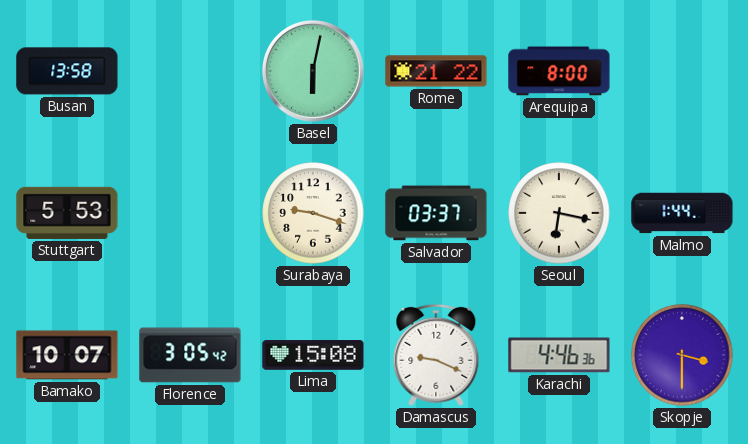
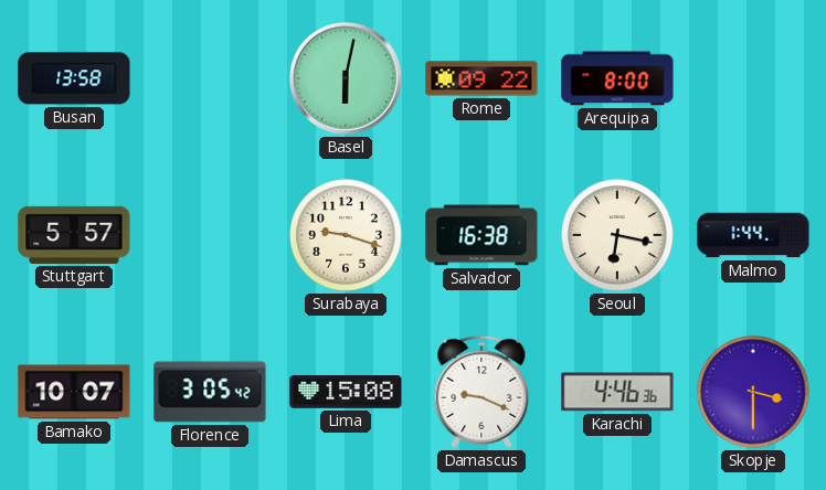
Rome: 21:22 -> 09:22
Stuttgart: 5:53 -> 5:57
Salvador: 03:37 -> 16:38
